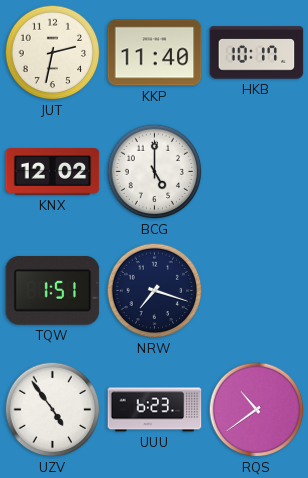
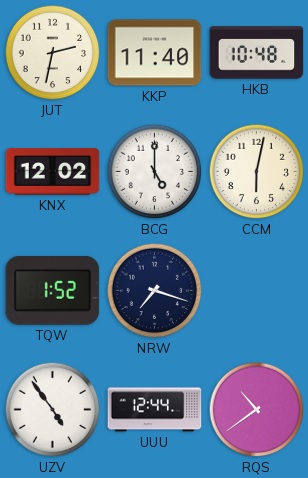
HKB: 10:17 -> 10:48
CCM: none -> 6:02
TQW: 1:51 -> 1:52
UUU: 6:23 -> 12:44
